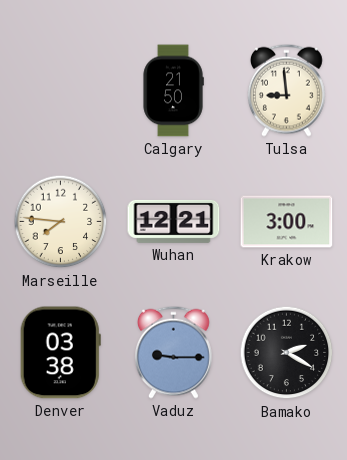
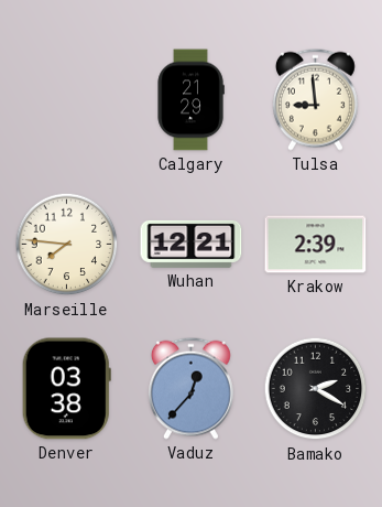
Calgary: 21:50 -> 21:29
Krakow: 3:00 -> 2:39
Vaduz: 9:15 -> 12:37
